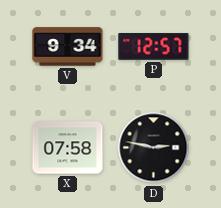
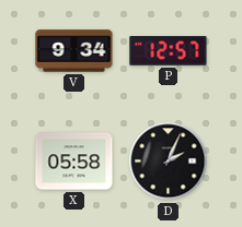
X: 07:58 -> 05:58
D: 2:47 -> 2:04
